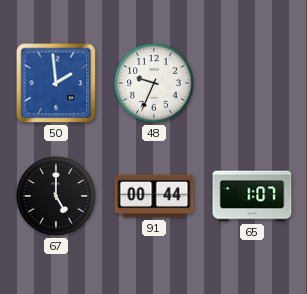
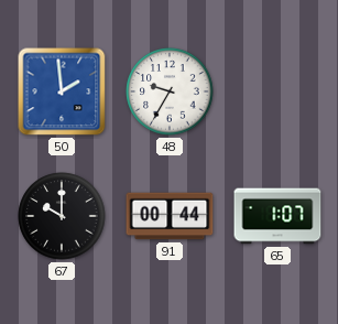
48: 9:34 -> 9:35
67: 5:00 -> 10:00
